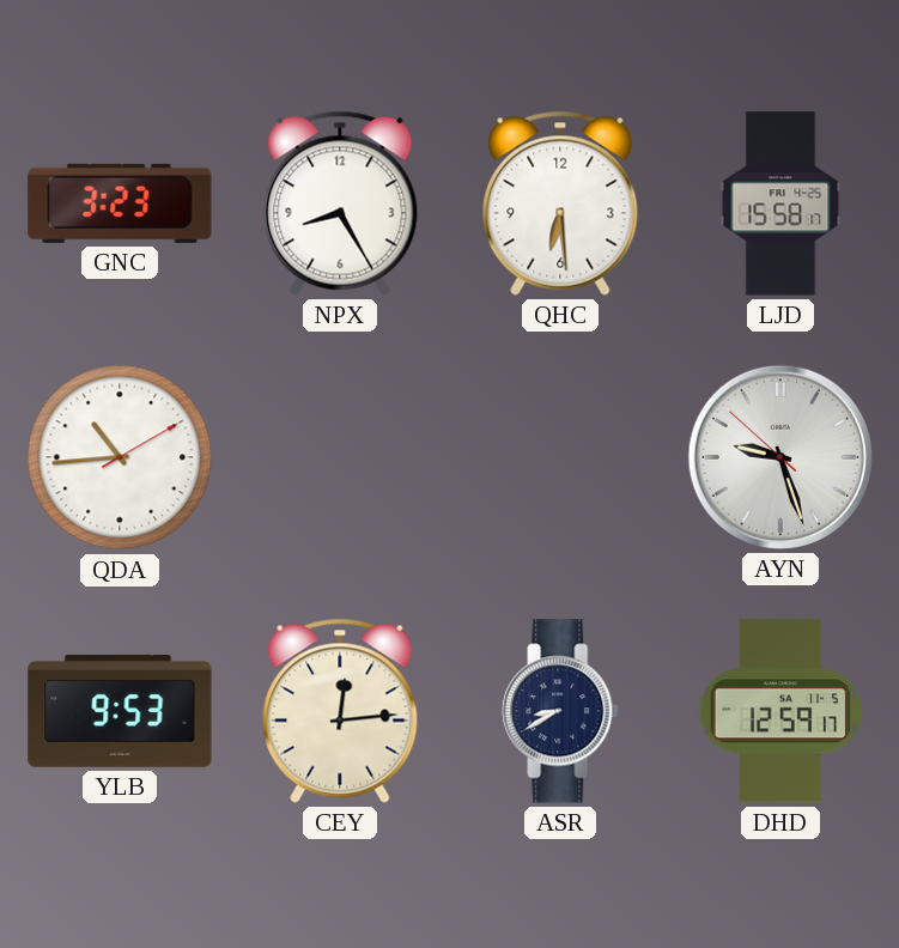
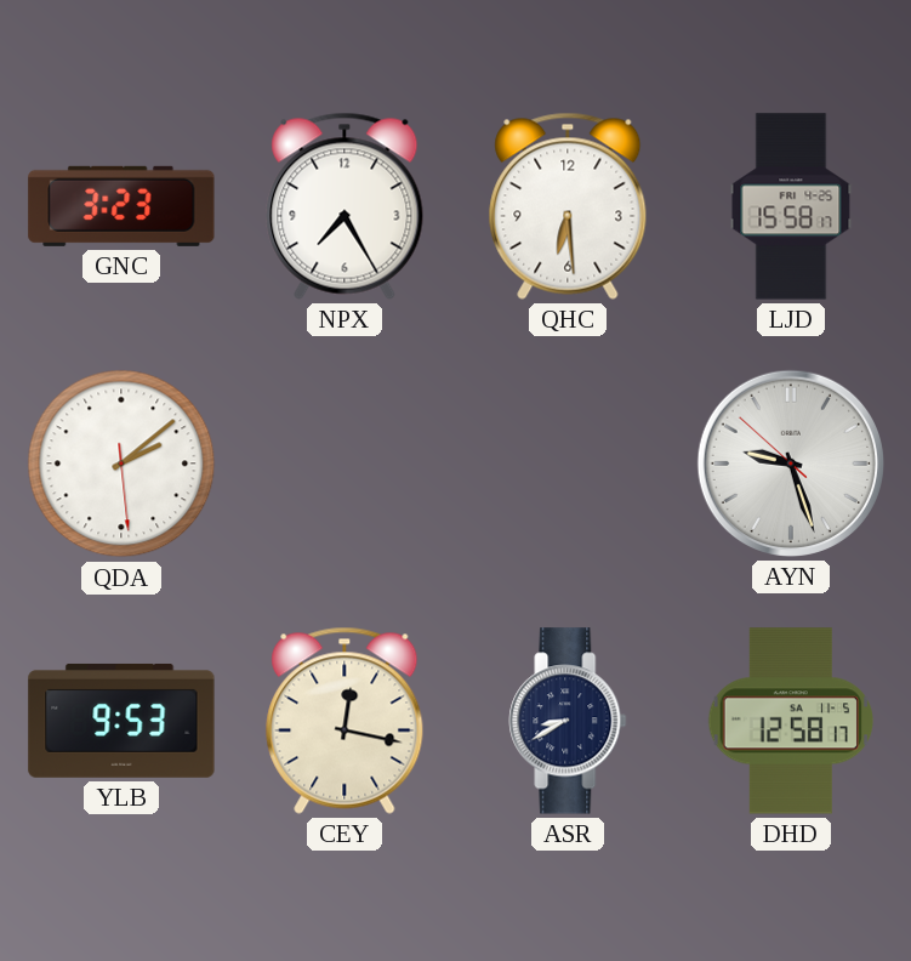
NPX: 8:25 -> 7:25
QDA: 10:44 -> 2:08
CEY: 12:14 -> 12:17
DHD: 12:59 -> 12:58
